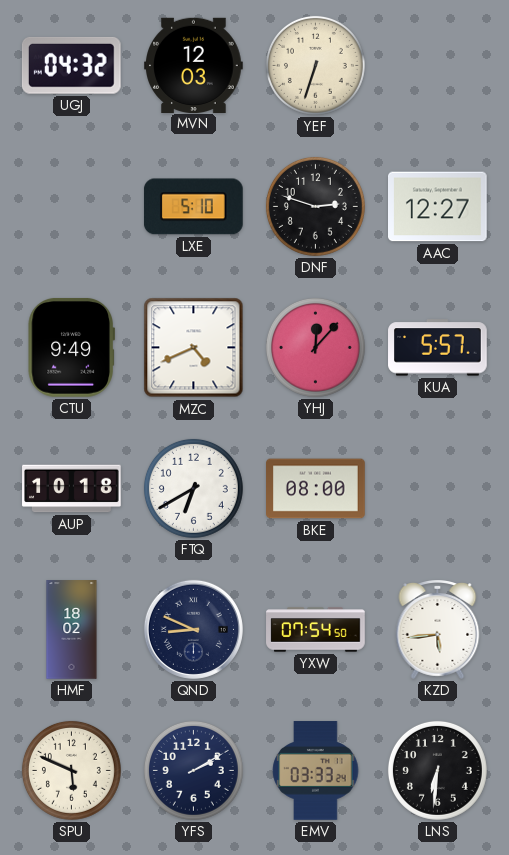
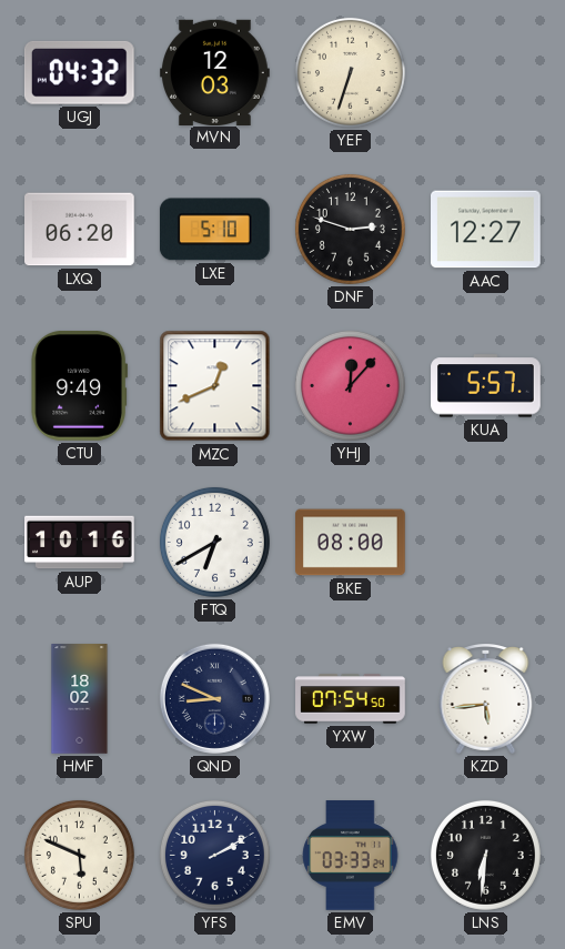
LXQ: none -> 06:20
MZC: 4:41 -> 12:41
AUP: 10:18 -> 10:16
